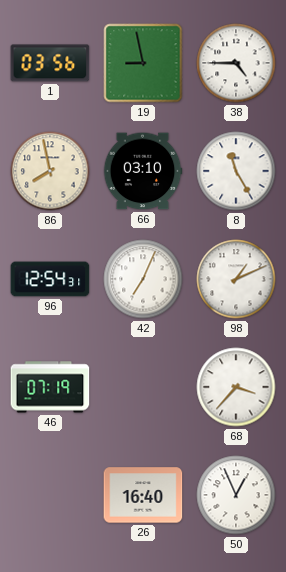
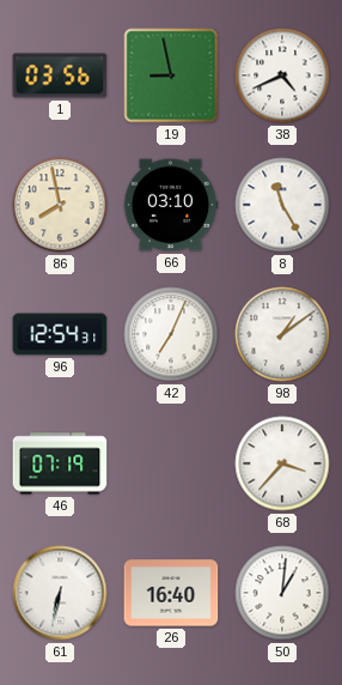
38: 4:45 -> 4:41
98: 1:11 -> 1:09
61: none -> 6:32
50: 12:56 -> 1:01
